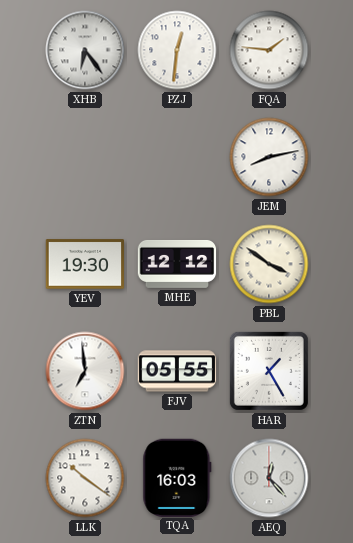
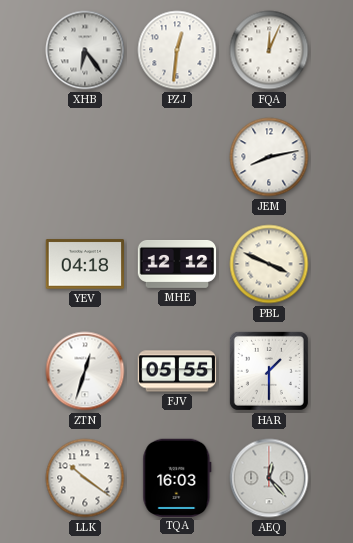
FQA: 1:46 -> 12:04
YEV: 19:30 -> 04:18
PBL: 3:51 -> 3:49
ZTN: 6:59 -> 12:33
HAR: 1:25 -> 1:30
